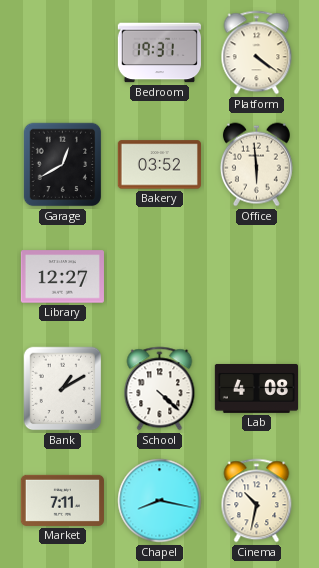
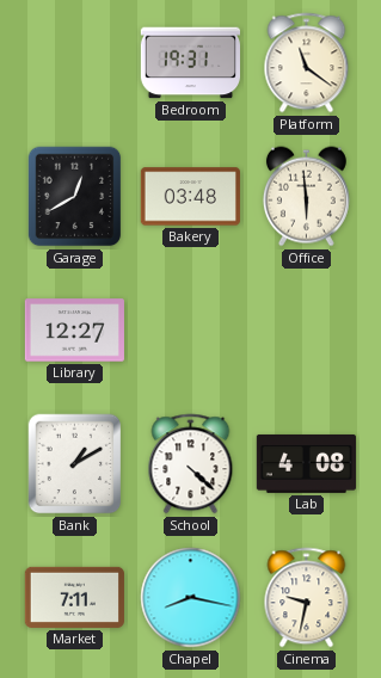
Platform: 4:21 -> 11:21
Bakery: 03:52 -> 03:48
Cinema: 10:32 -> 9:32
